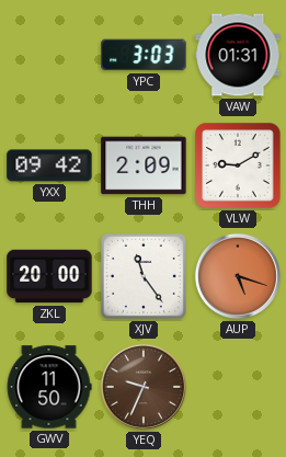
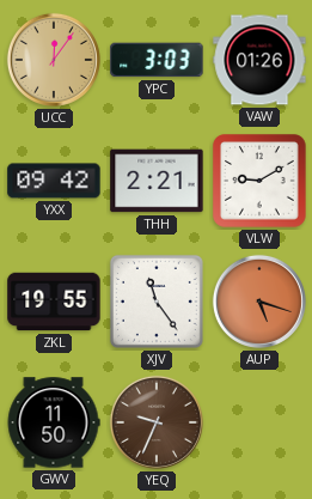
UCC: none -> 12:06
VAW: 01:31 -> 01:26
THH: 2:09 -> 2:21
ZKL: 20:00 -> 19:55
